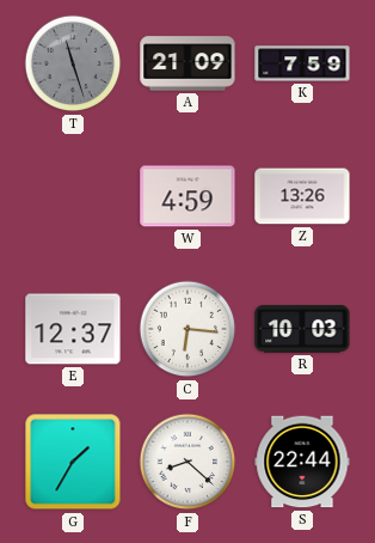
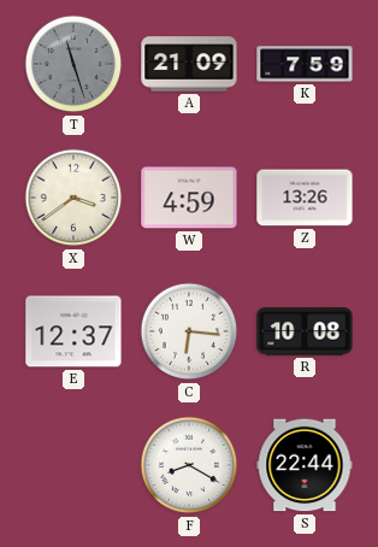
X: none -> 3:39
R: 10:03 -> 10:08
G: 1:35 -> none
F: 8:22 -> 8:20
